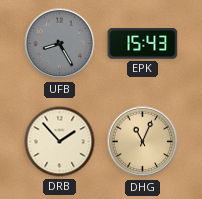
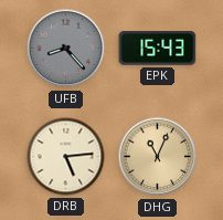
UFB: 8:25 -> 8:23
DRB: 1:53 -> 5:14
